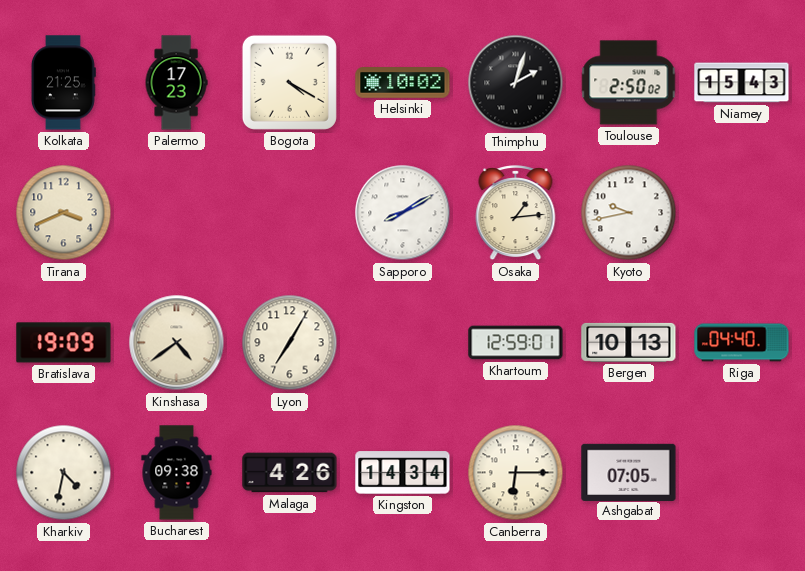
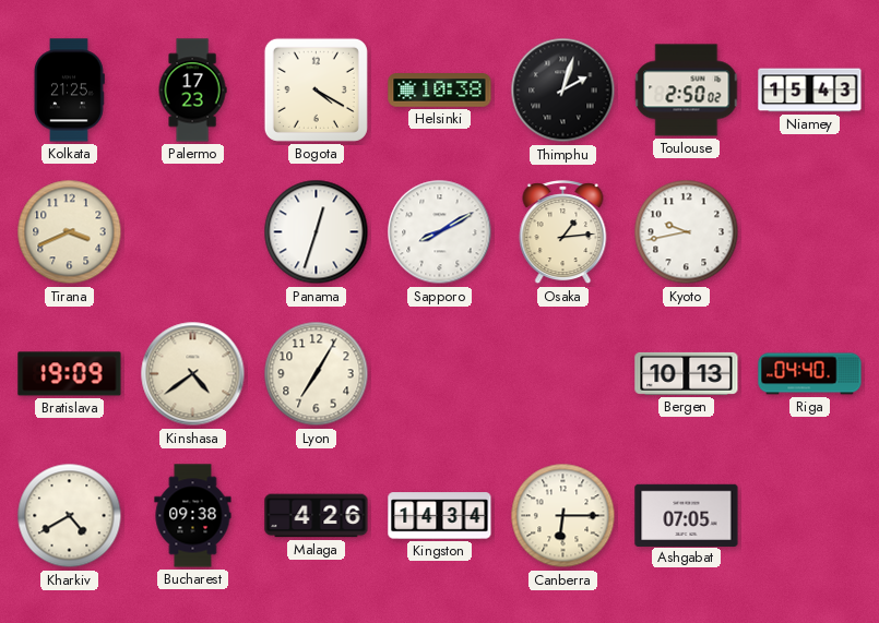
Helsinki: 10:02 -> 10:38
Panama: none -> 12:33
Khartoum: 12:59 -> none
Kharkiv: 4:32 -> 4:40
